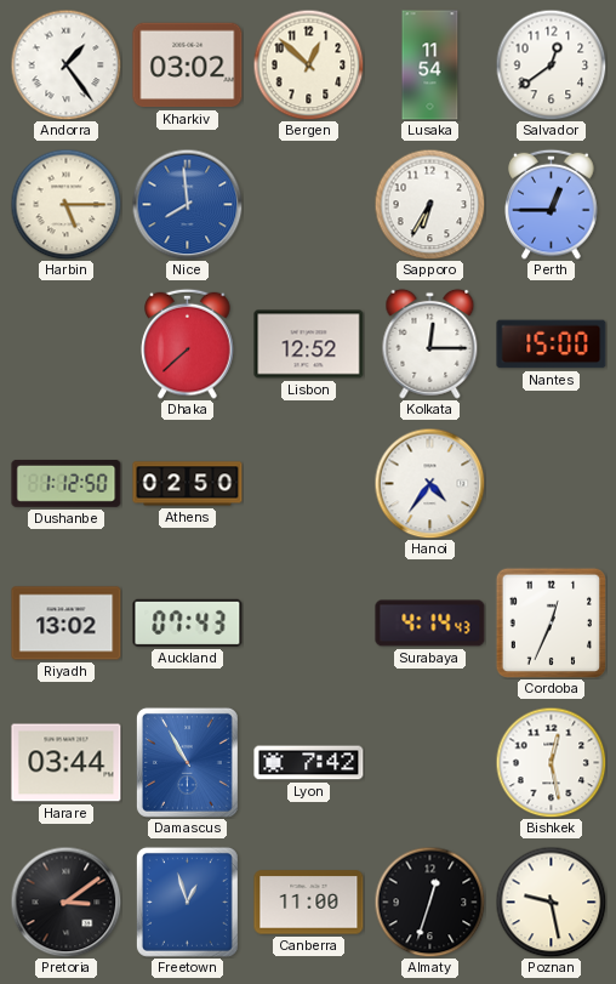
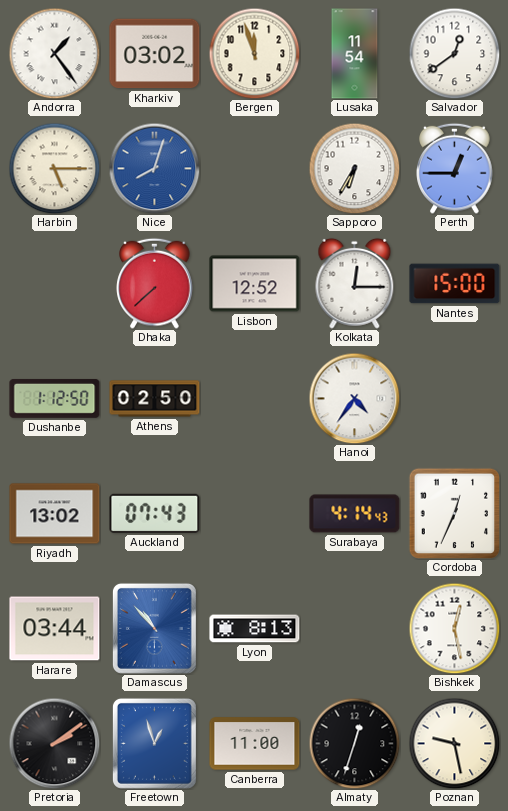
Bergen: 12:52 -> 11:57
Nice: 7:59 -> 8:03
Damascus: 10:55 -> 10:53
Lyon: 7:42 -> 8:13
Pretoria: 3:09 -> 2:09
